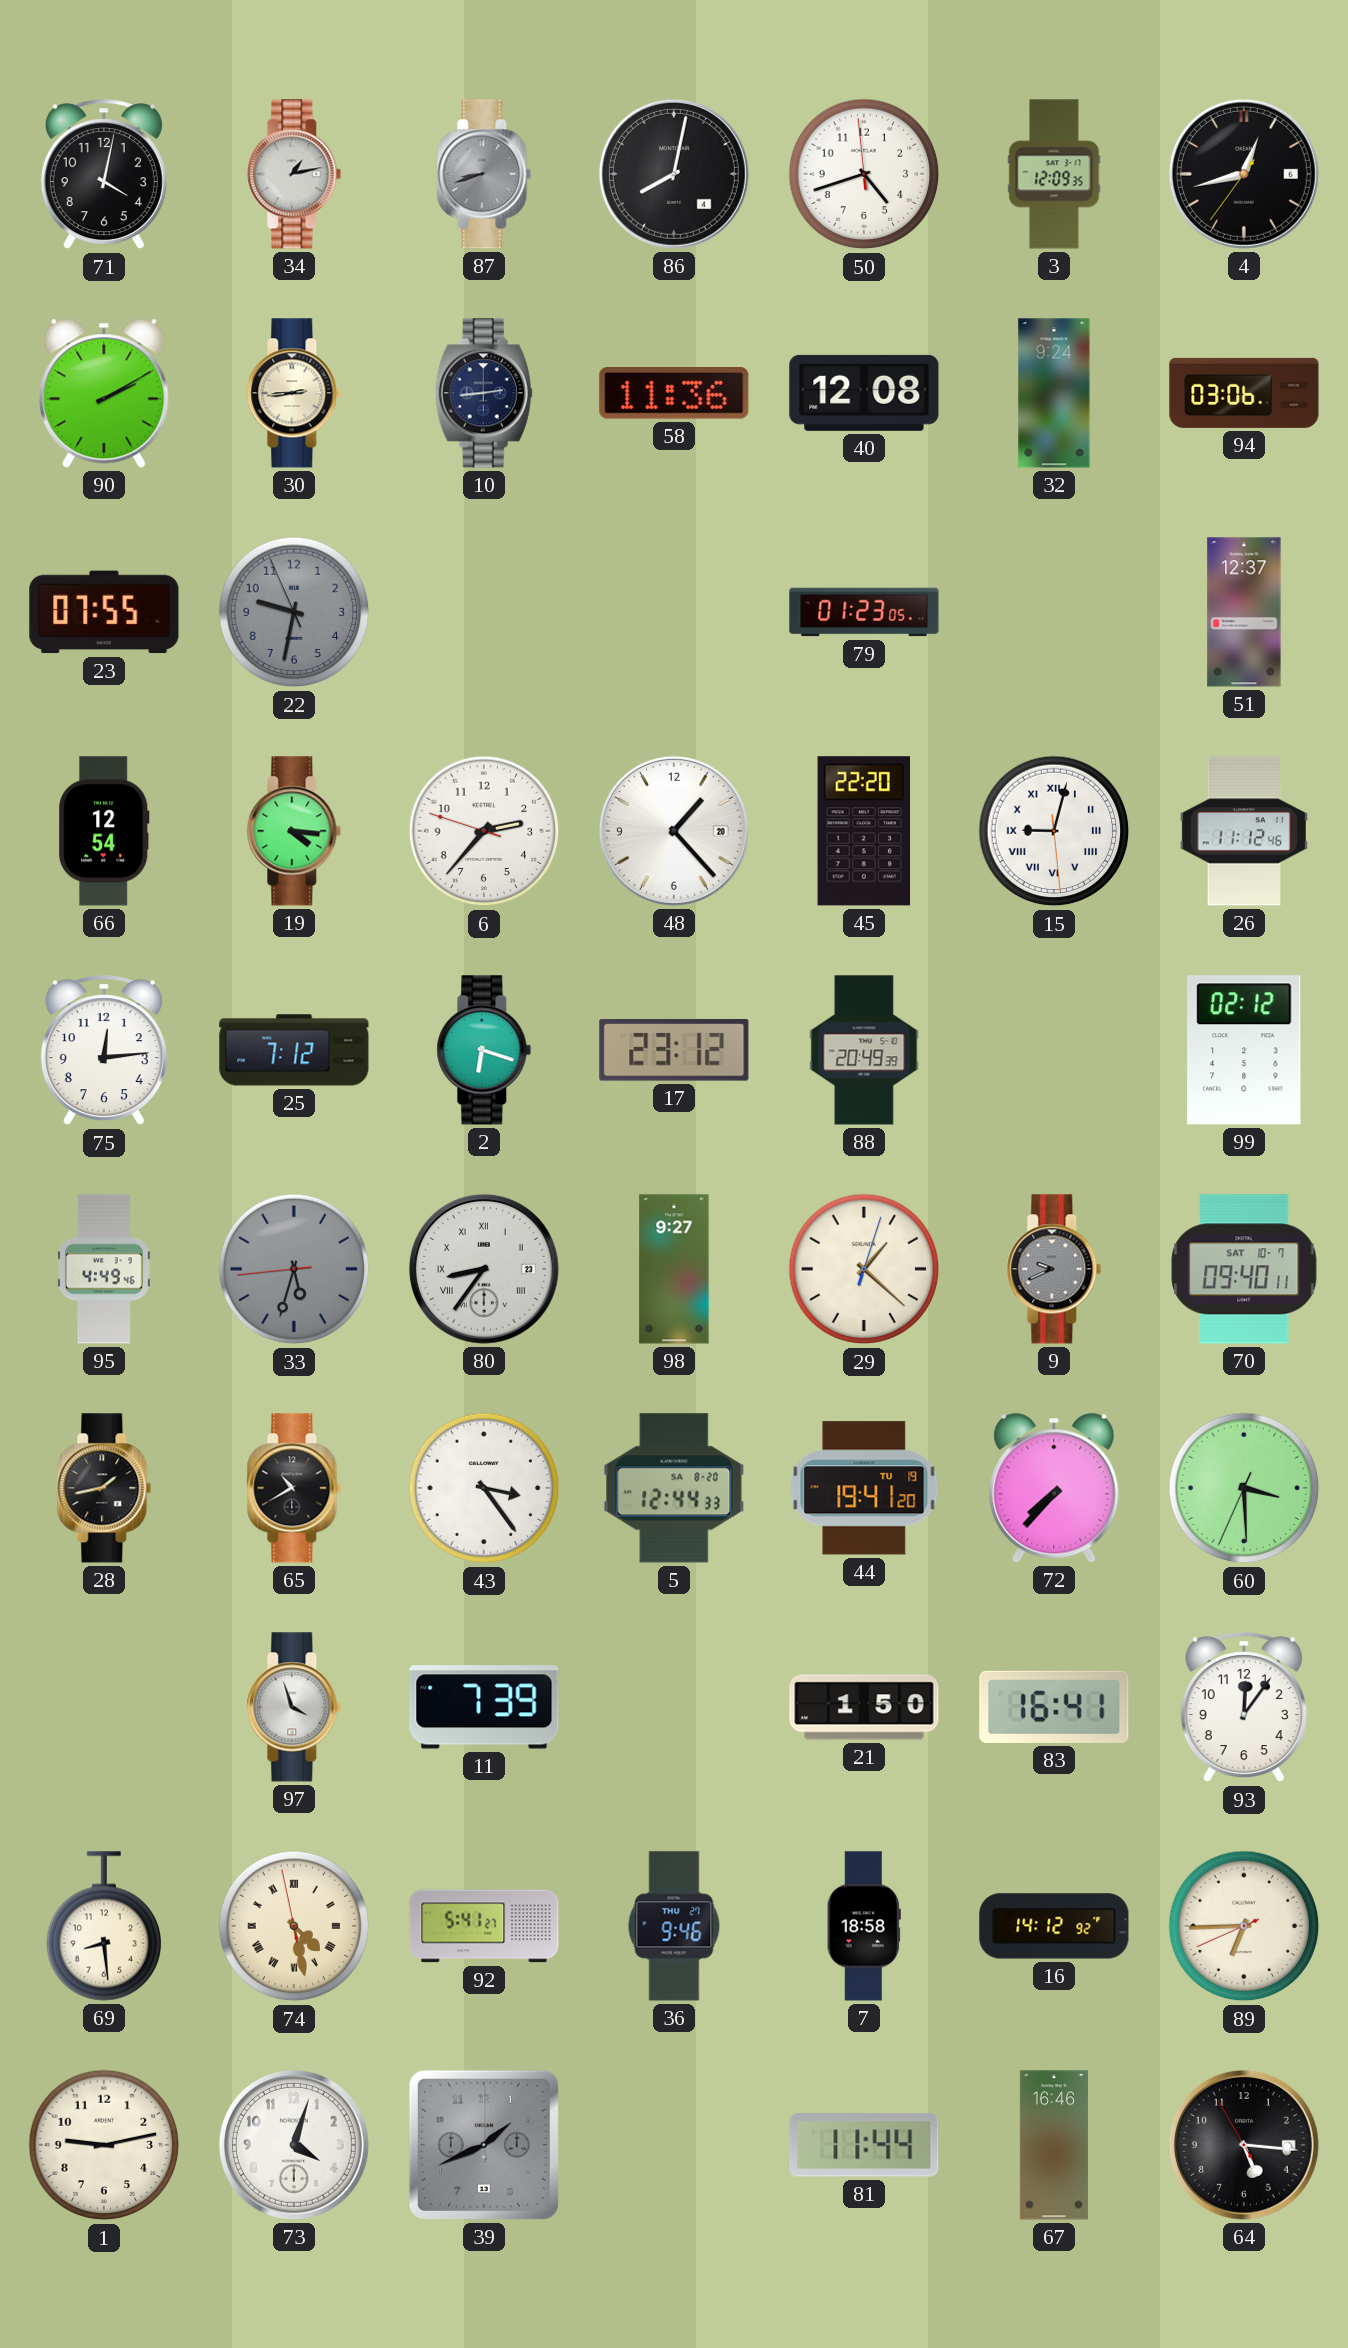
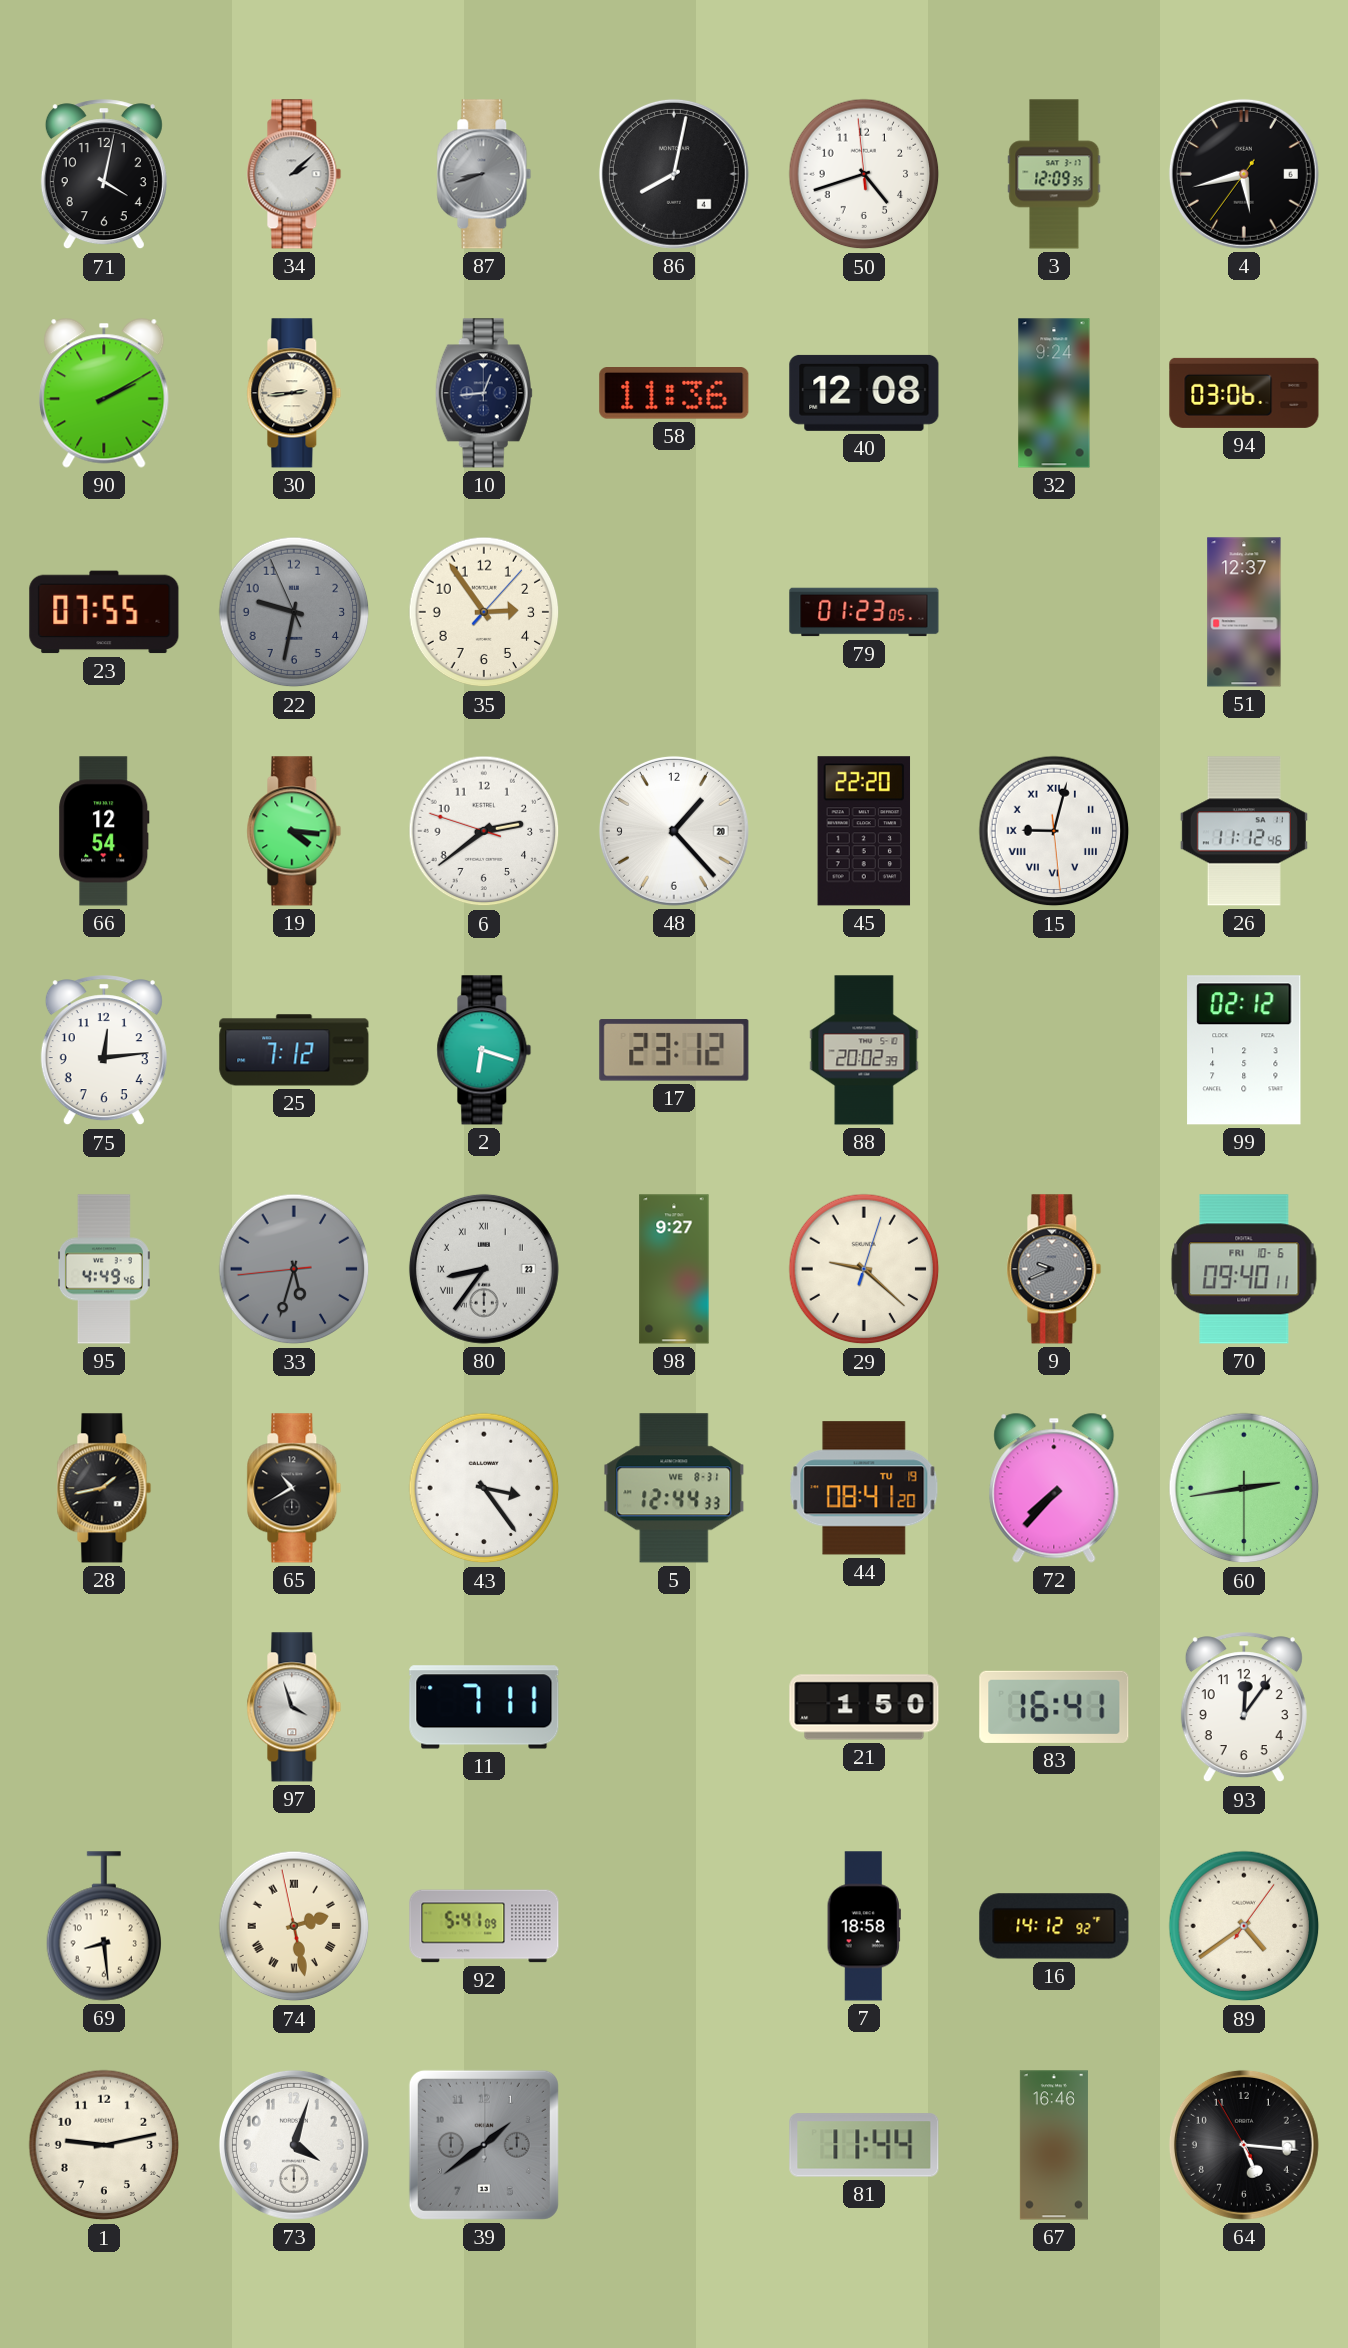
34: 1:13 -> 2:08
4: 12:42 -> 5:42
10: 2:44 -> 12:44
35: none -> 2:54
6: 2:36 -> 2:38
88: 20:49 -> 20:02
29: 1:22 -> 9:22
70 date: SAT 10-7 -> FRI 10-6
5 date: SA 8-20 -> WE 8-31
44: 19:41 -> 08:41
60: 3:29 -> 2:43
11: 7:39 -> 7:11
74: 4:27 -> 2:27
92: 5:41:27 -> 5:41:09
36: 9:46 -> none
89: 6:44 -> 4:39
39: 1:41 -> 1:39
